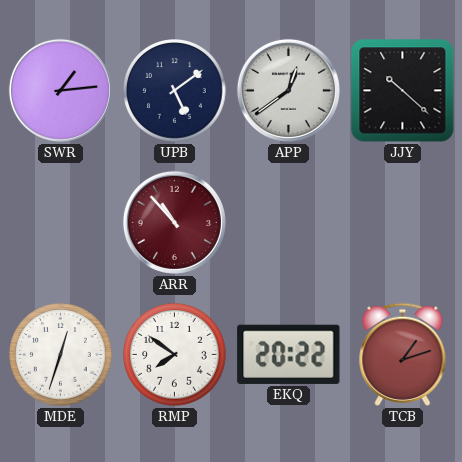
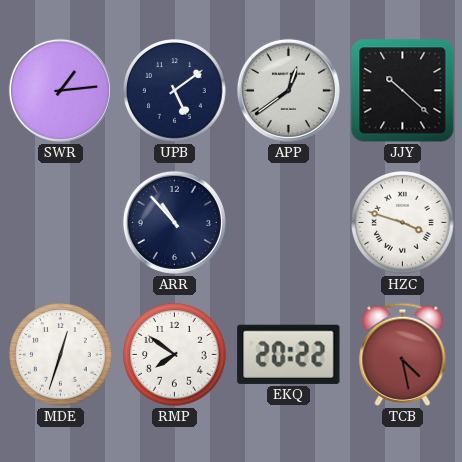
ARR dial: burgundy -> navy
HZC: none -> 3:48
TCB: 1:12 -> 4:28
